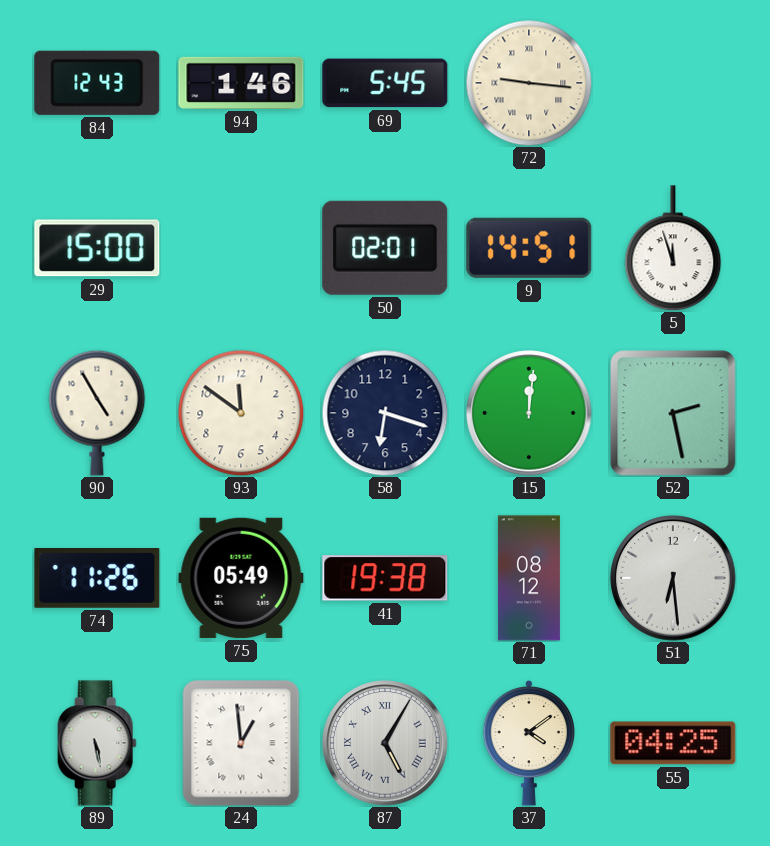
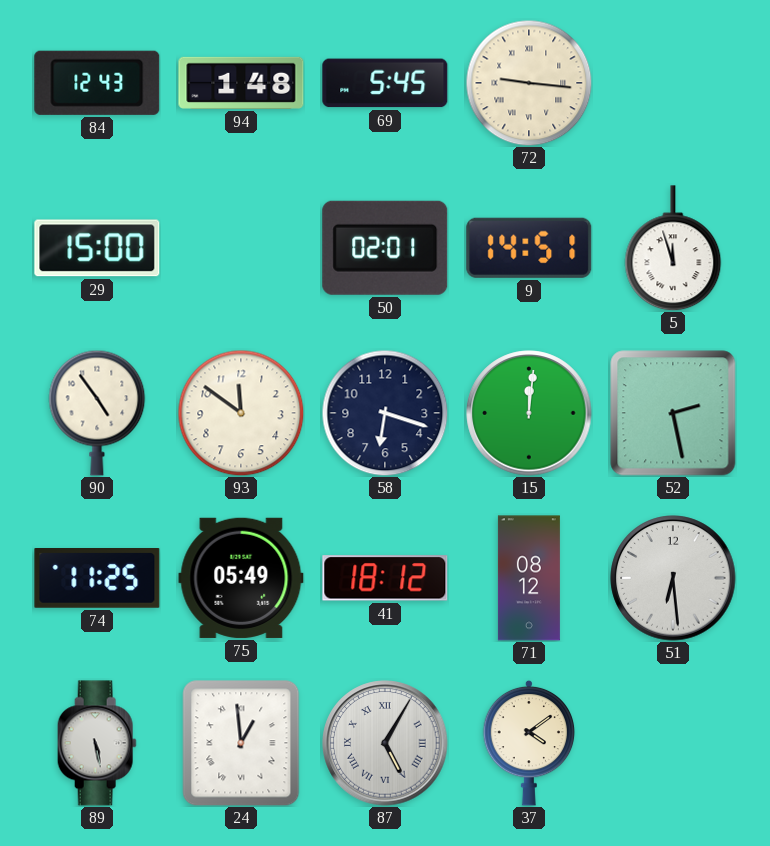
94: 1:46 -> 1:48
90: 4:55 -> 4:54
74: 11:26 -> 11:25
41: 19:38 -> 18:12
55: 04:25 -> none
